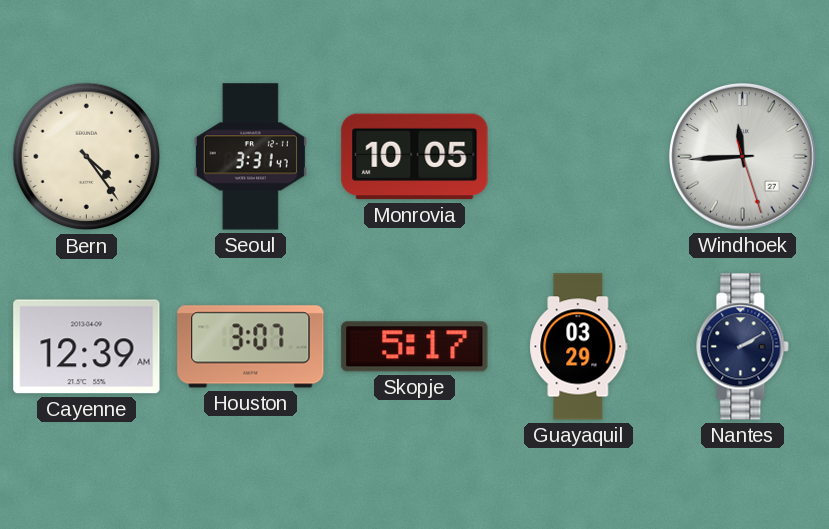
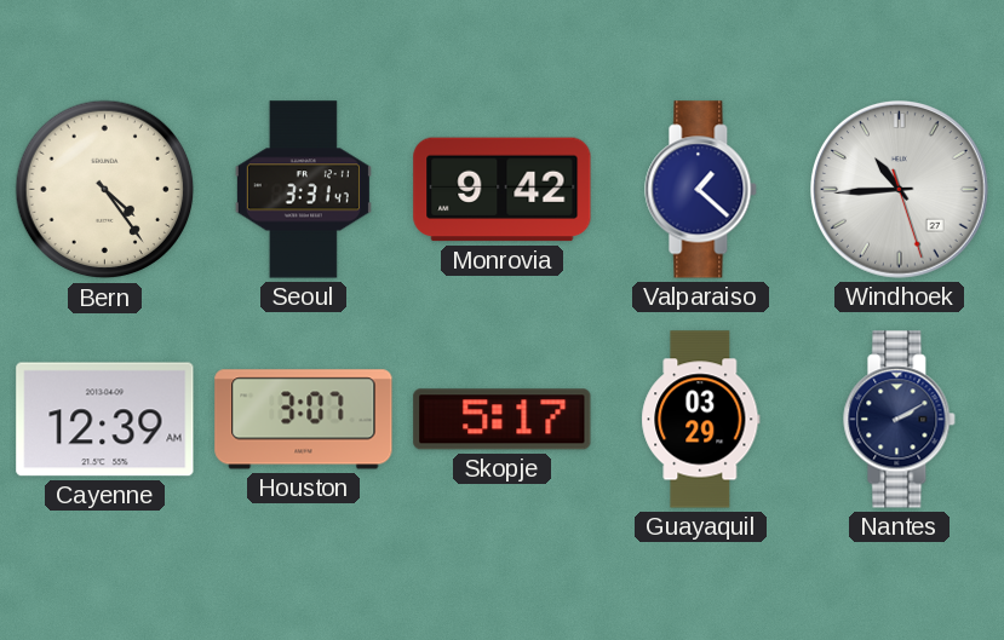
Monrovia: 10:05 -> 9:42
Valparaiso: none -> 1:22
Windhoek: 11:44 -> 10:44
